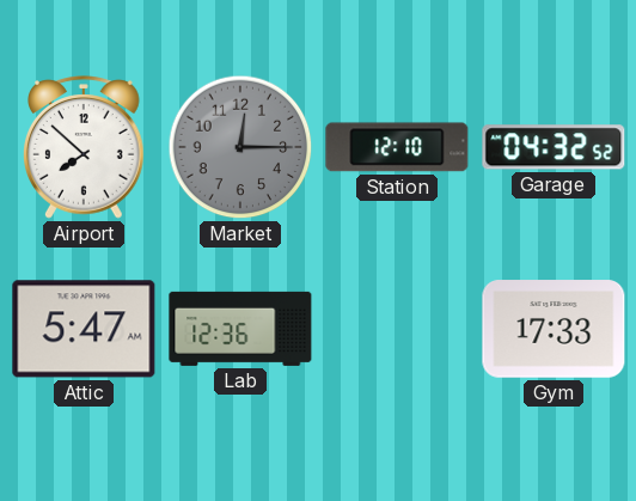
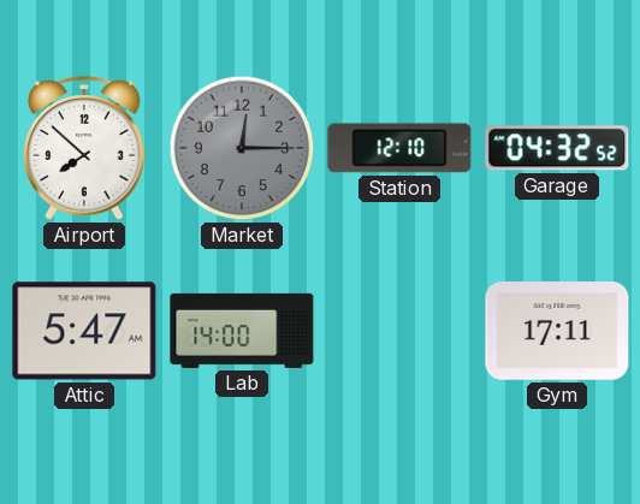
Lab: 12:36 -> 14:00
Gym: 17:33 -> 17:11
